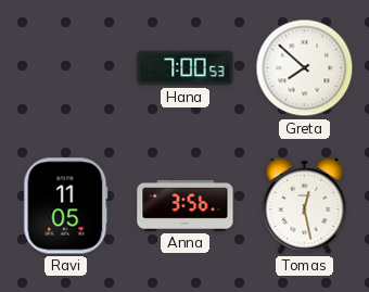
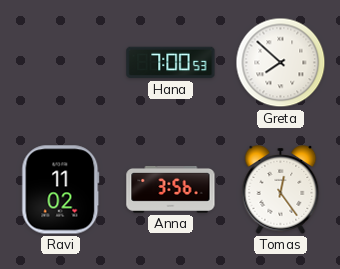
Ravi: 11:05 -> 11:02
Tomas: 12:28 -> 12:24
